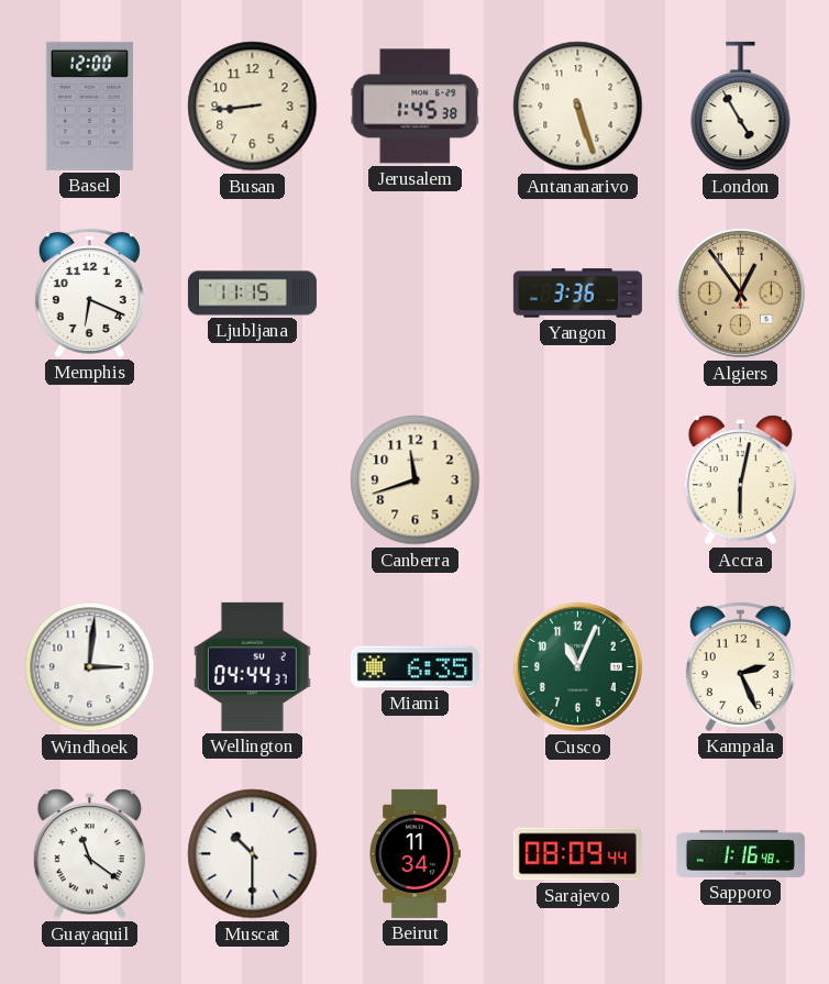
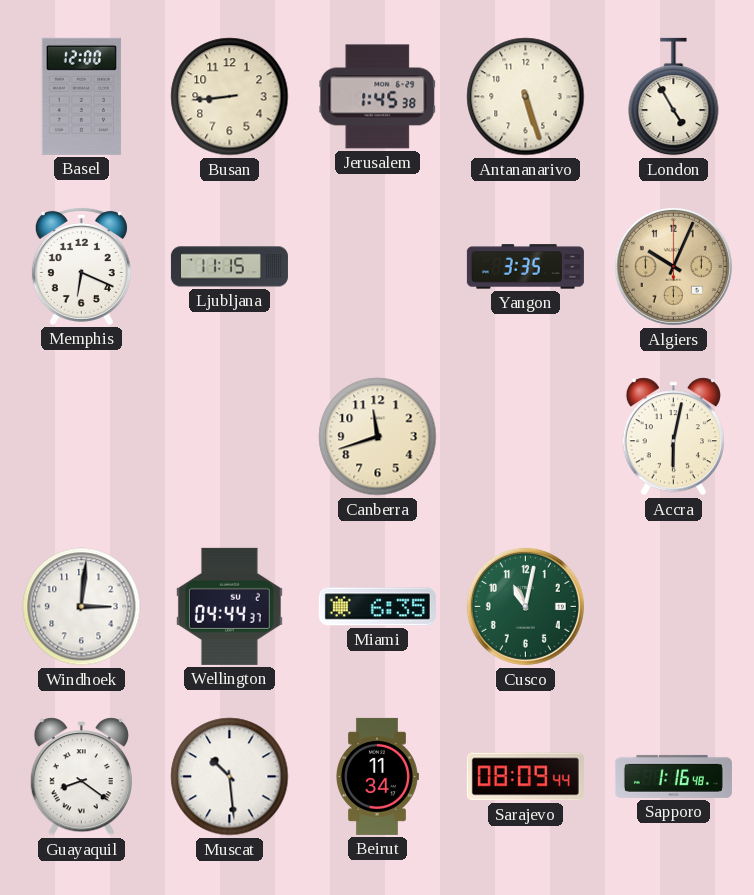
Yangon: 3:36 -> 3:35
Algiers: 12:54 -> 10:04
Cusco: 11:04 -> 11:02
Kampala: 2:26 -> none
Guayaquil: 11:21 -> 8:21
Muscat: 10:30 -> 10:29
